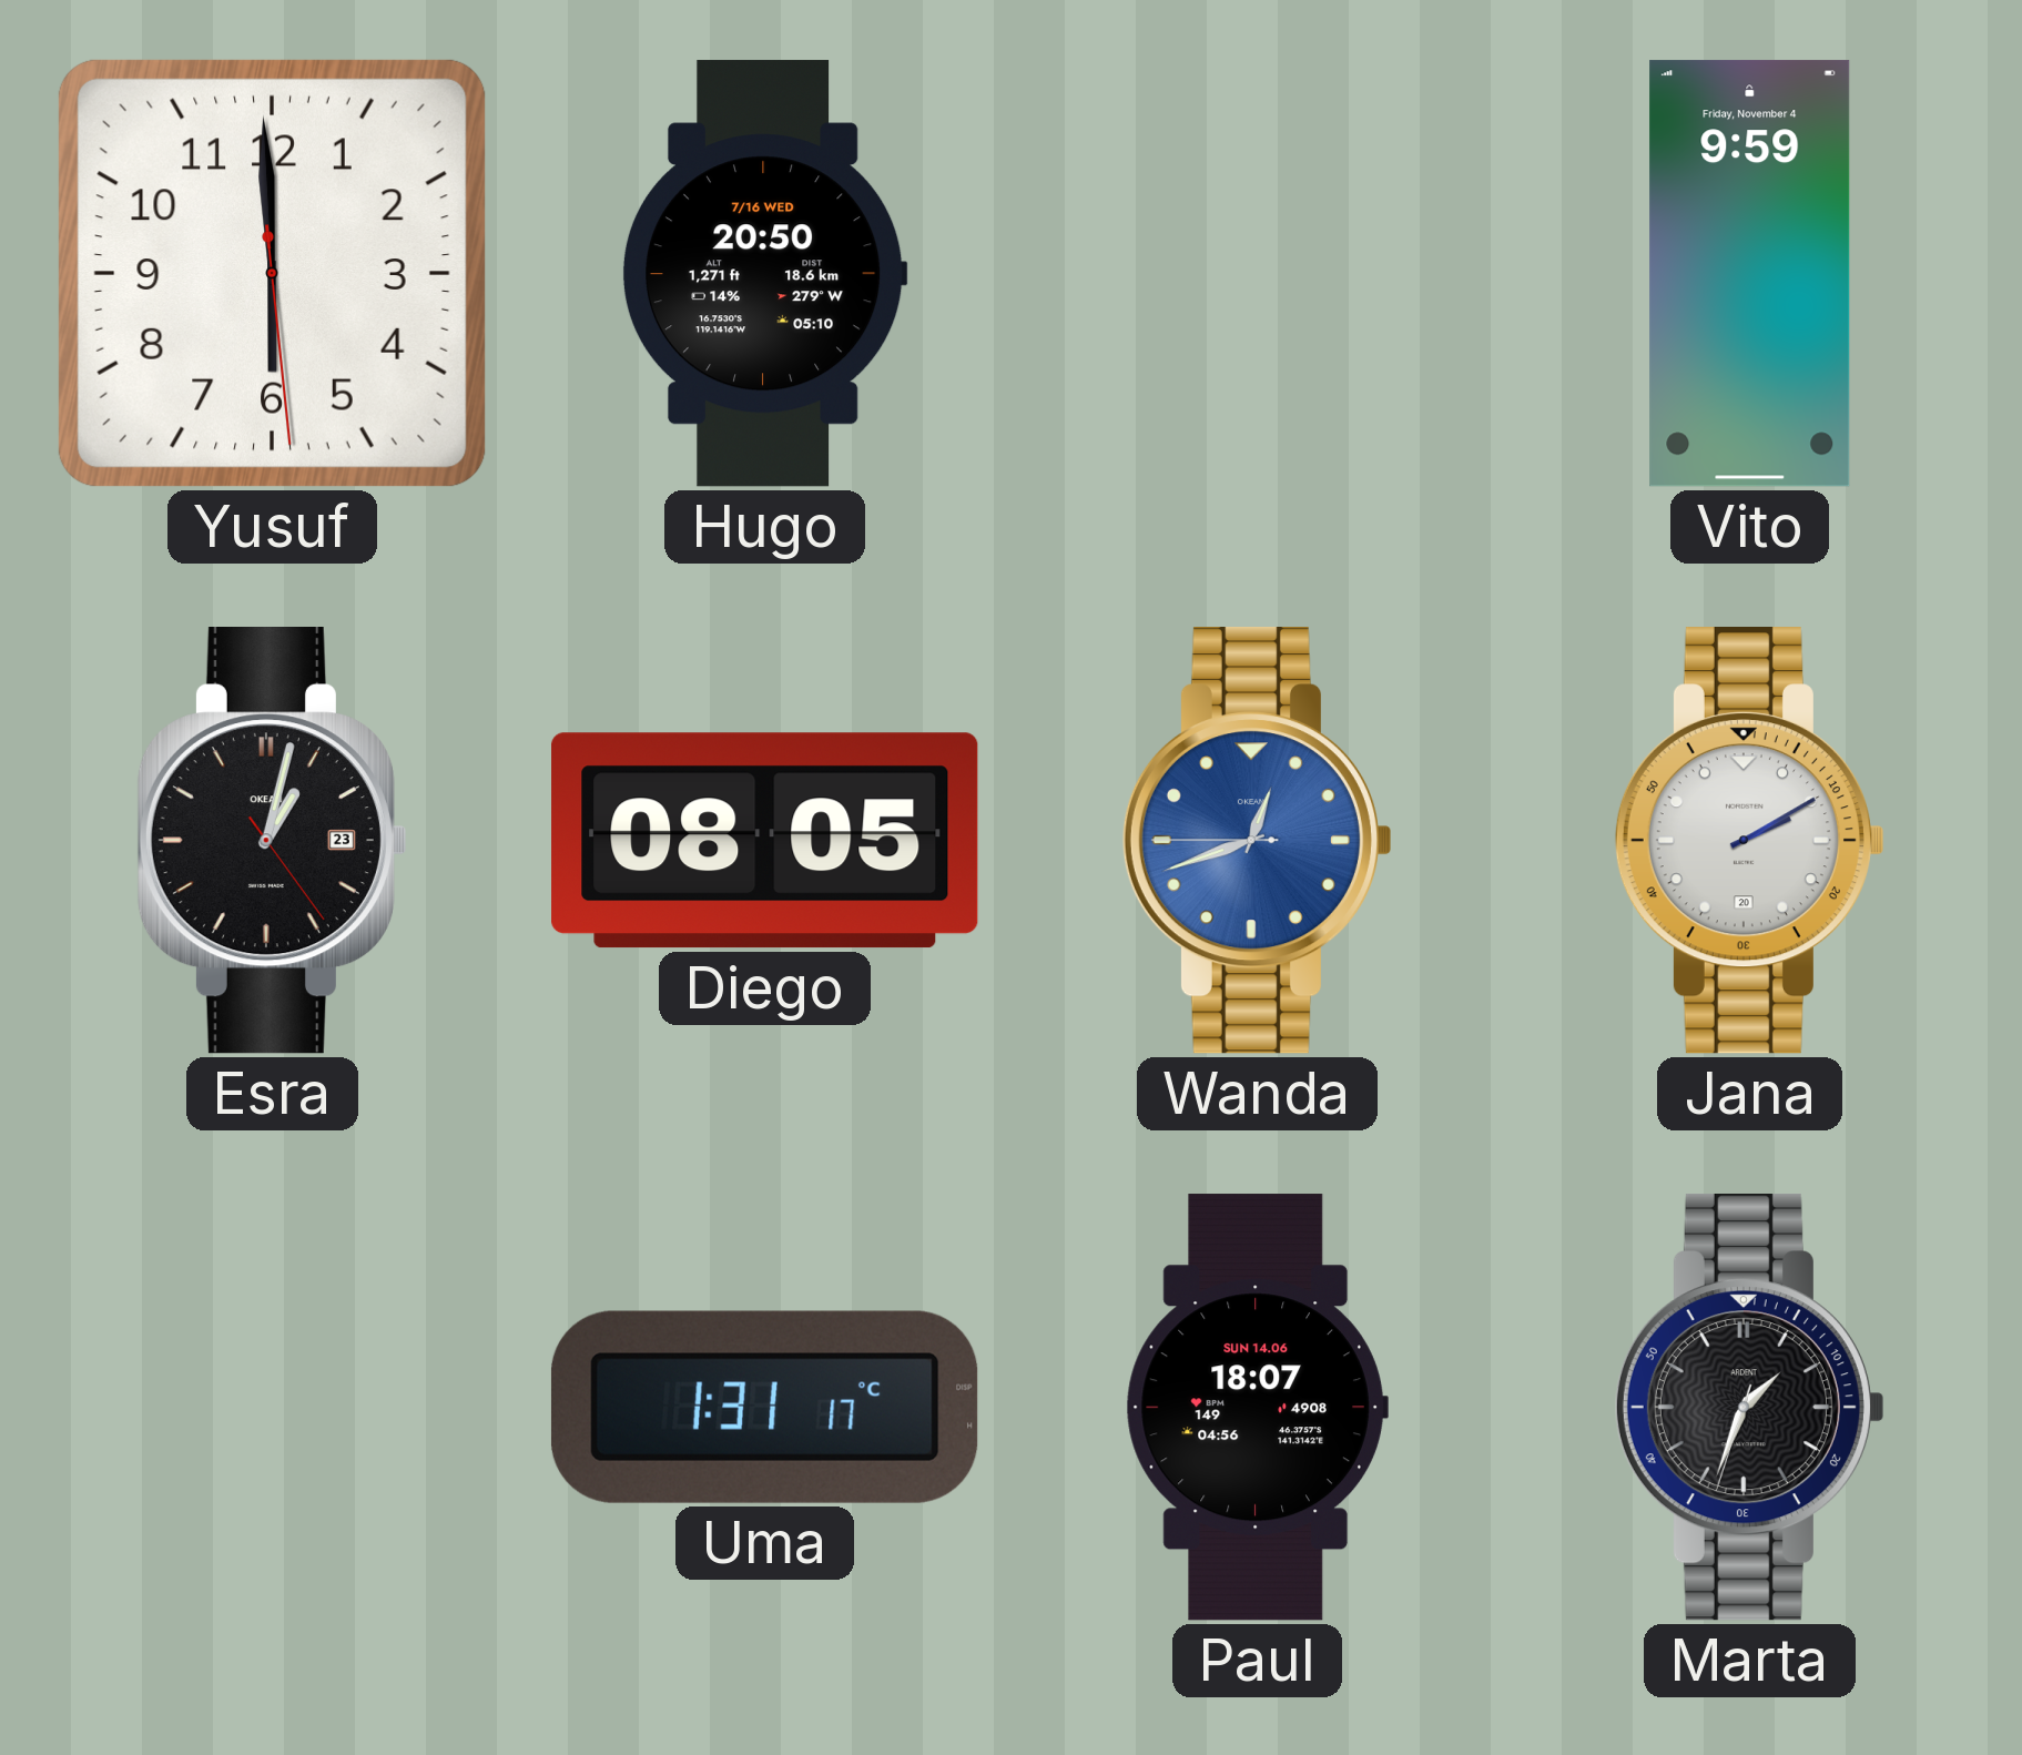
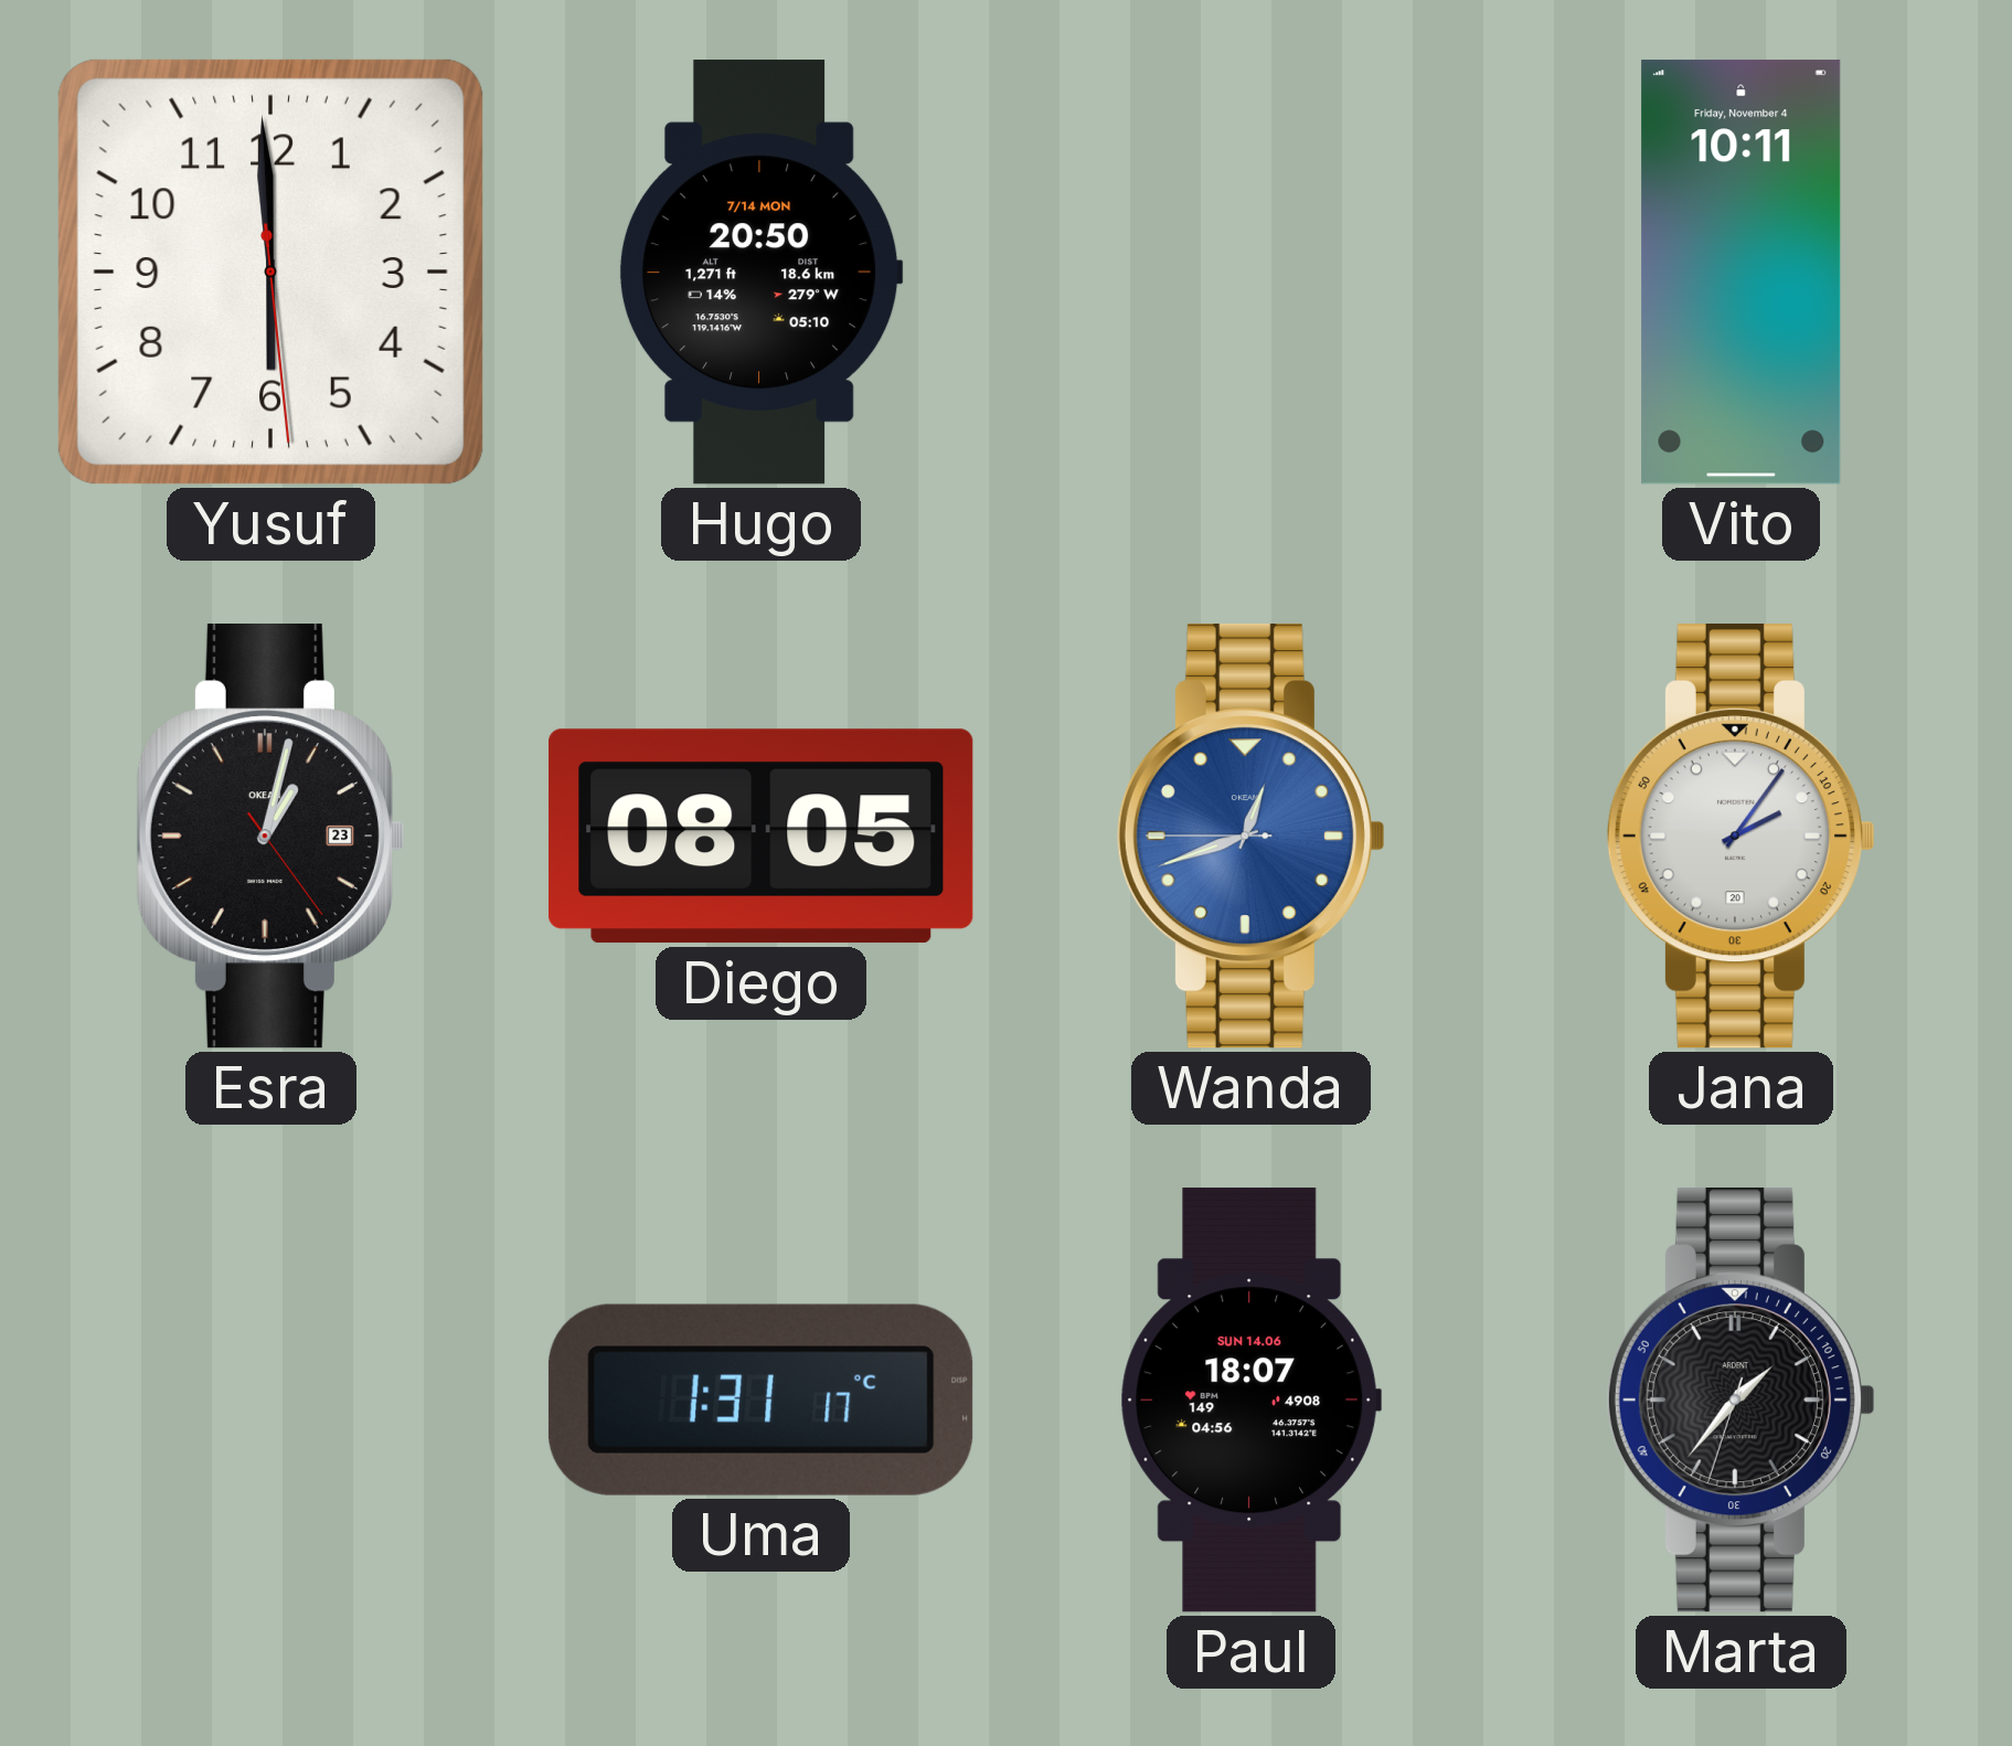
Hugo date: 7/16 WED -> 7/14 MON
Vito: 9:59 -> 10:11
Jana: 2:10 -> 2:06
Marta: 1:33 -> 1:36
